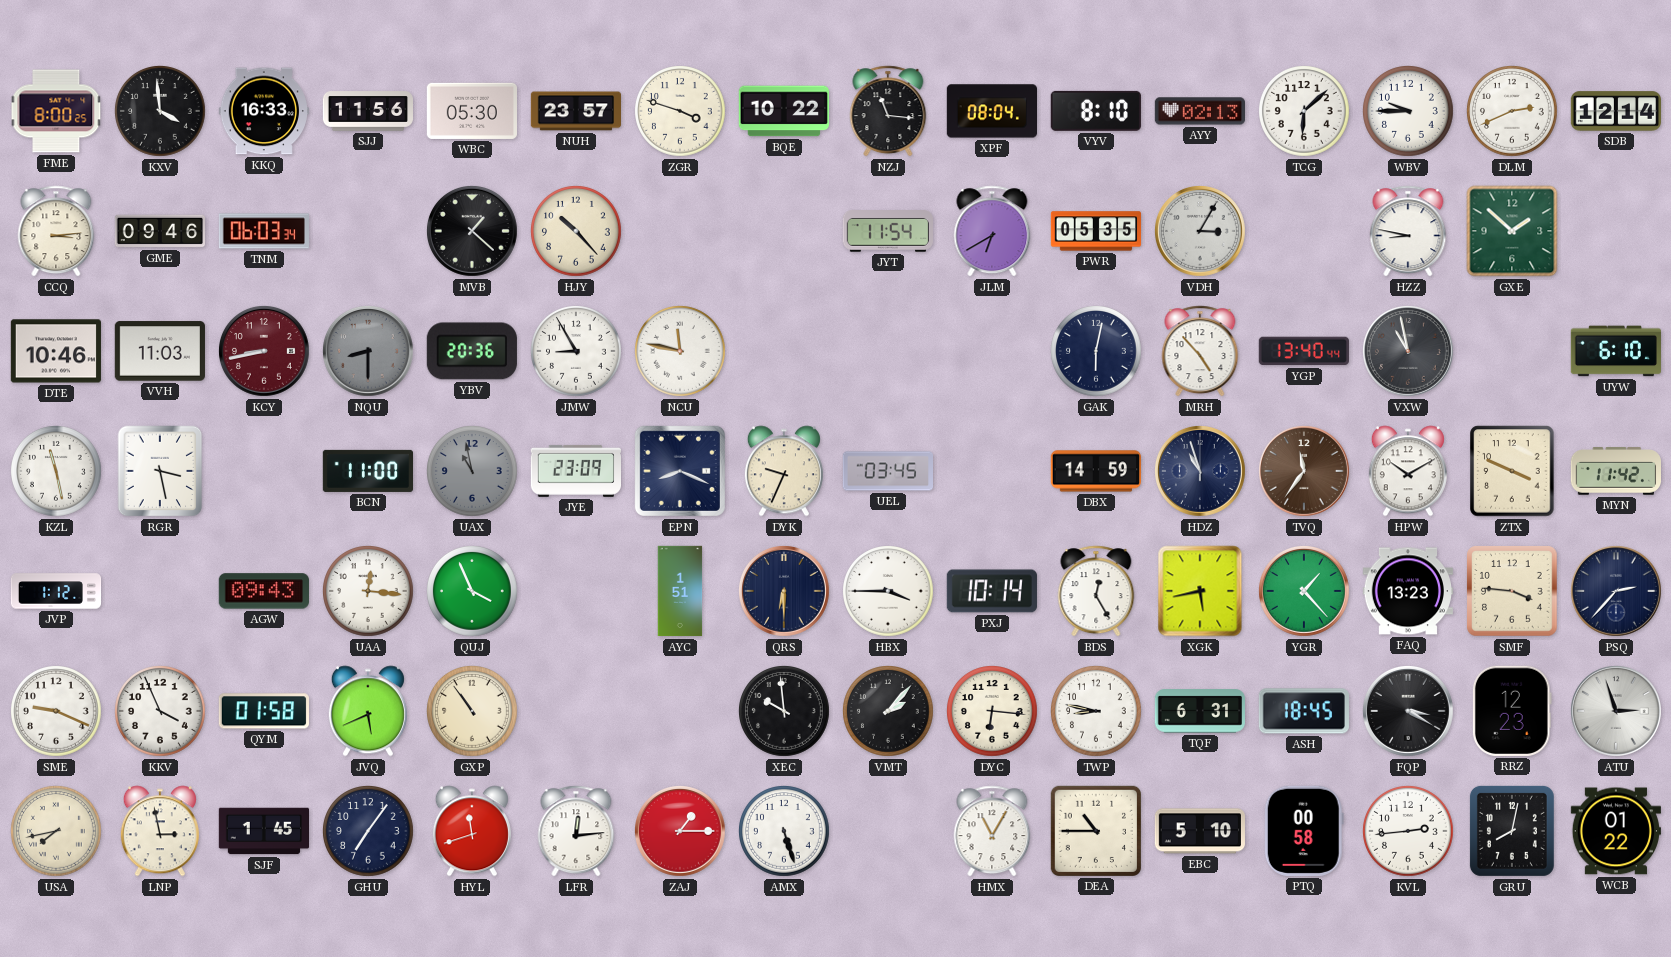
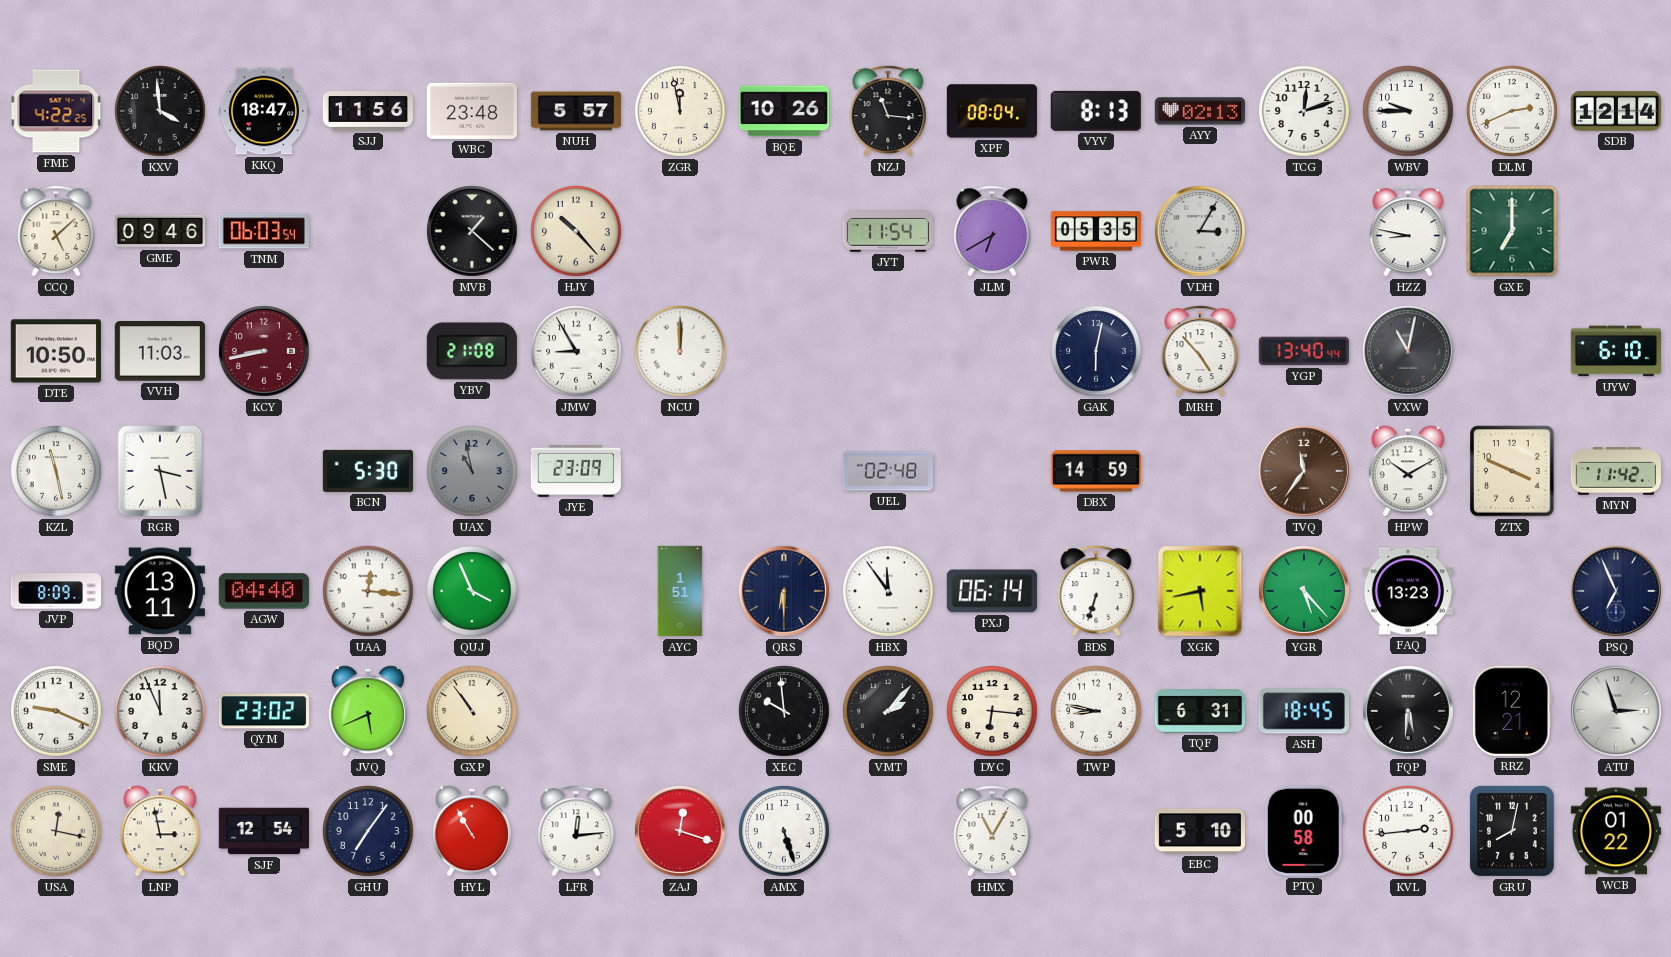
FME: 8:00 -> 4:22
KKQ: 16:33 -> 18:47
WBC: 05:30 -> 23:48
NUH: 23:57 -> 5:57
ZGR: 3:48 -> 11:58
BQE: 10:22 -> 10:26
VYV: 8:10 -> 8:13
TCG: 6:08 -> 12:12
CCQ: 3:14 -> 5:08
TNM: 06:03:34 -> 06:03:54
GXE: 1:52 -> 7:00
DTE: 10:46 -> 10:50
NQU: 8:30 -> none
YBV: 20:36 -> 21:08
NCU: 11:47 -> 12:00
VXW: 10:58 -> 11:02
BCN: 11:00 -> 5:30
EPN: 8:19 -> none
DYK: 9:34 -> none
UEL: 03:45 -> 02:48
HDZ: 10:57 -> none
JVP: 1:12 -> 8:09
BQD: none -> 13:11
AGW: 09:43 -> 04:40
HBX: 3:45 -> 11:54
PXJ: 10:14 -> 06:14
BDS: 12:25 -> 6:33
YGR: 1:23 -> 5:23
SMF: 3:46 -> none
PSQ: 2:37 -> 6:56
KKV: 3:56 -> 11:56
QYM: 01:58 -> 23:02
FQP: 3:20 -> 5:31
RRZ: 12:23 -> 12:21
USA: 7:43 -> 12:17
SJF: 1:45 -> 12:54
HYL: 11:42 -> 10:55
ZAJ: 1:15 -> 12:18
DEA: 10:45 -> none
